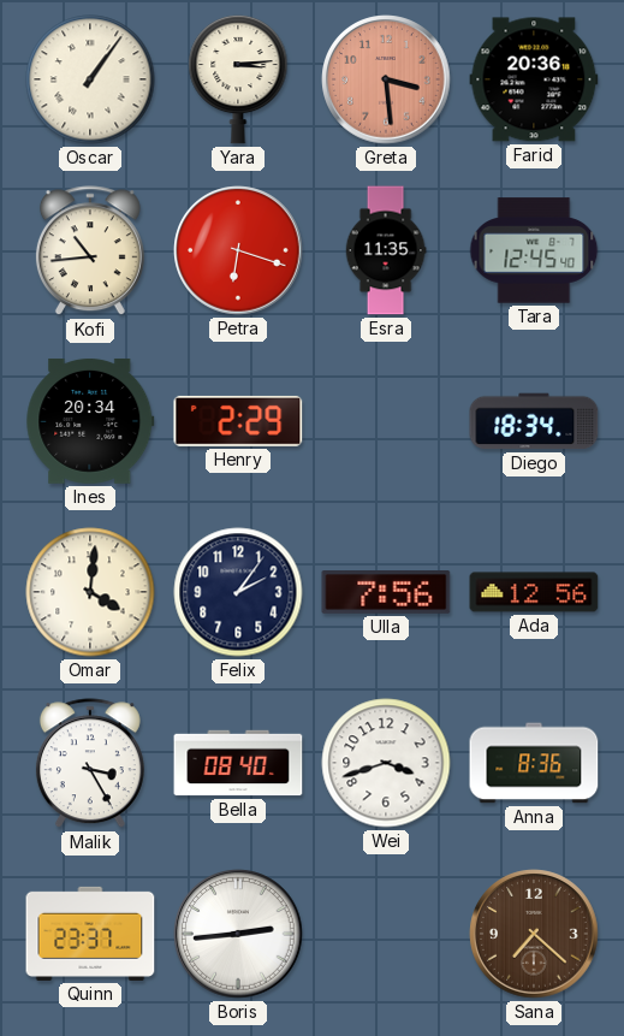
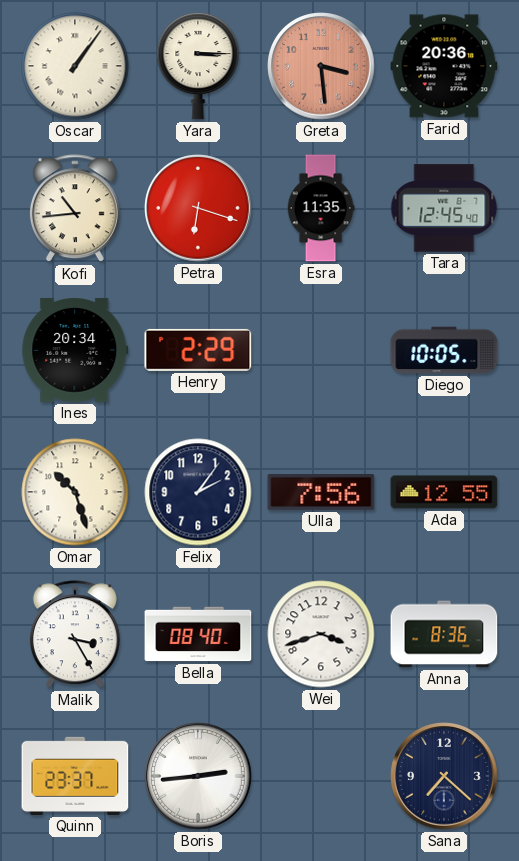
Yara: 3:14 -> 3:15
Diego: 18:34 -> 10:05
Omar: 4:01 -> 10:27
Ada: 12:56 -> 12:55
Sana dial: brown -> navy
